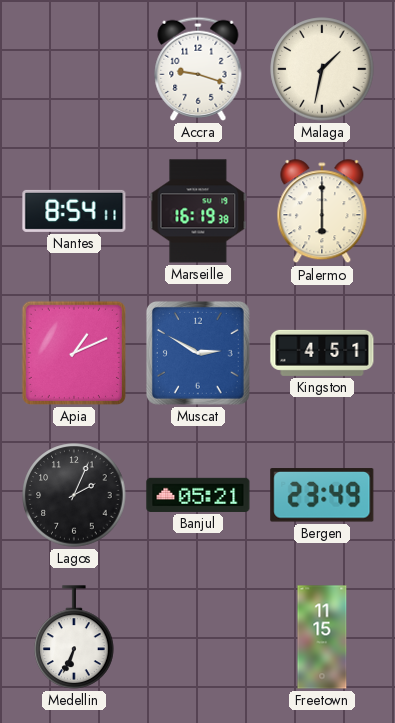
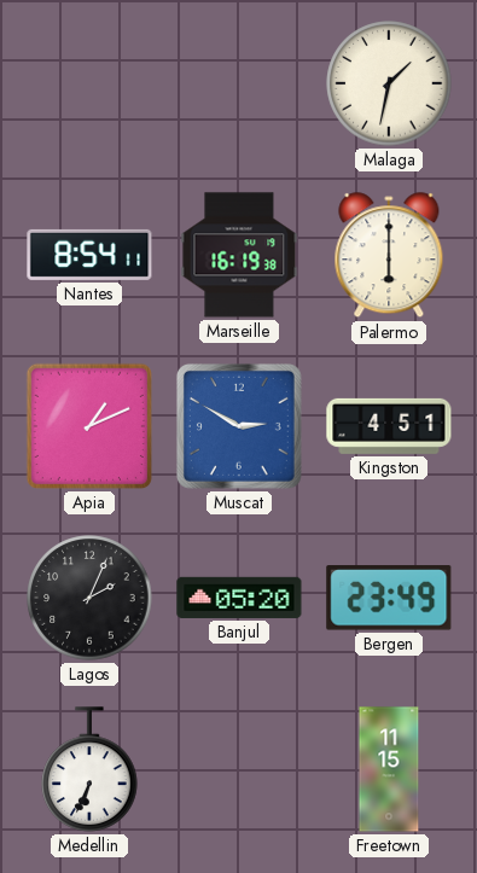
Accra: 9:18 -> none
Banjul: 05:21 -> 05:20
